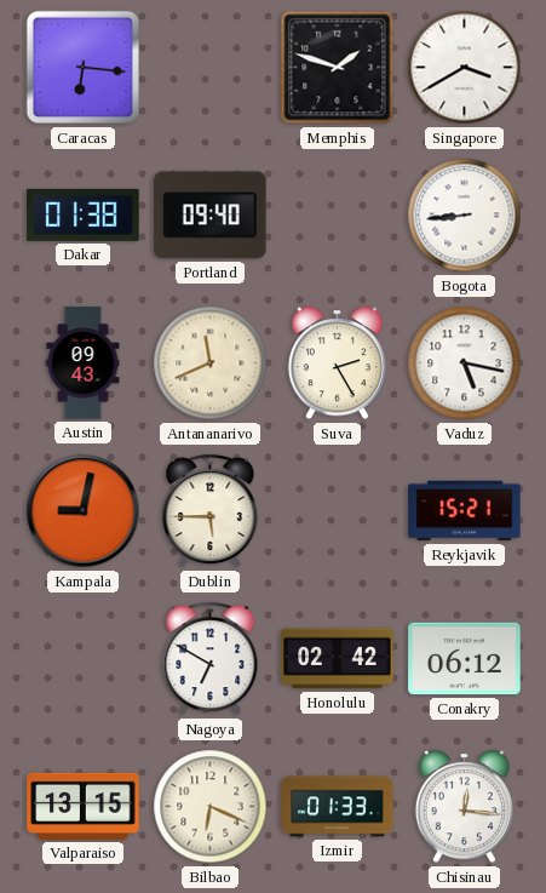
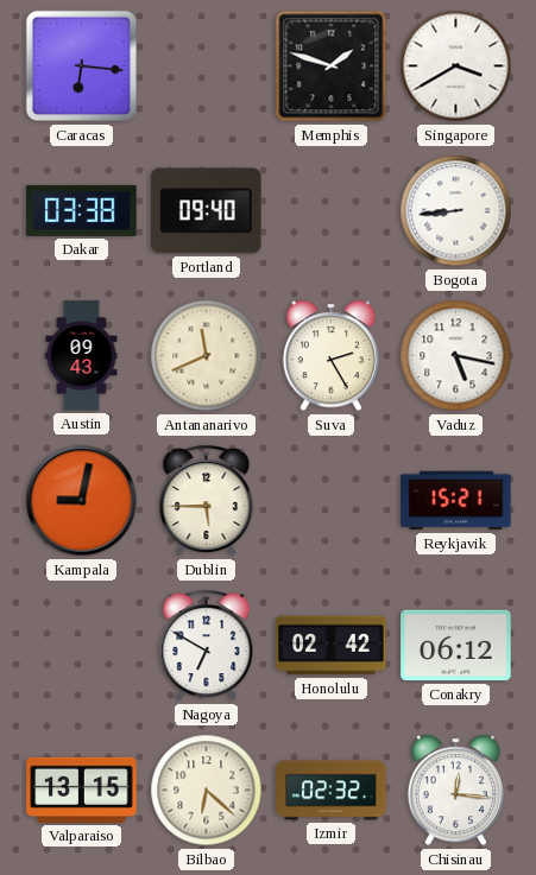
Dakar: 01:38 -> 03:38
Bilbao: 6:19 -> 6:22
Izmir: 01:33 -> 02:32
